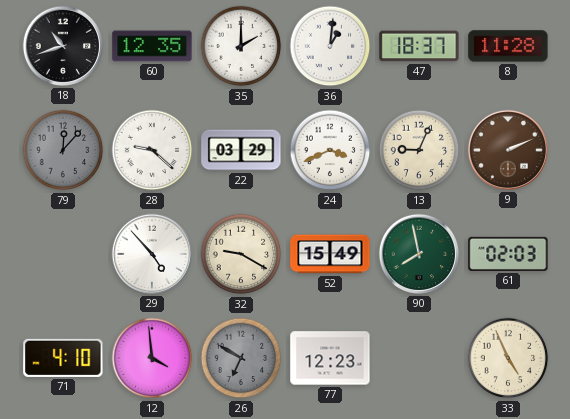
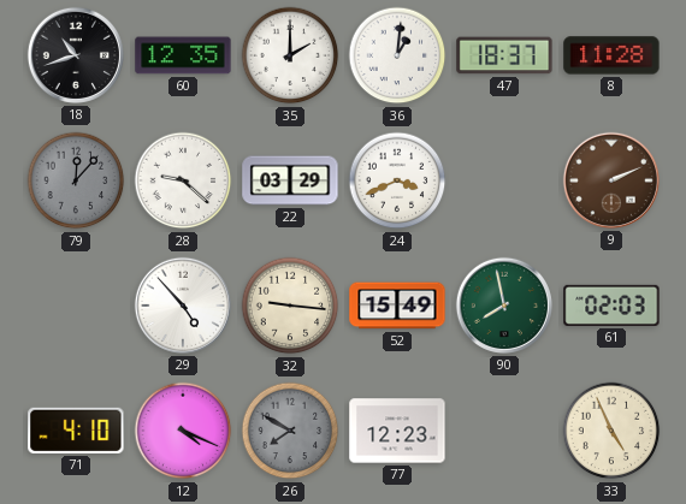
13: 9:04 -> none
32: 9:20 -> 9:16
12: 3:59 -> 4:19
26: 6:50 -> 7:50
